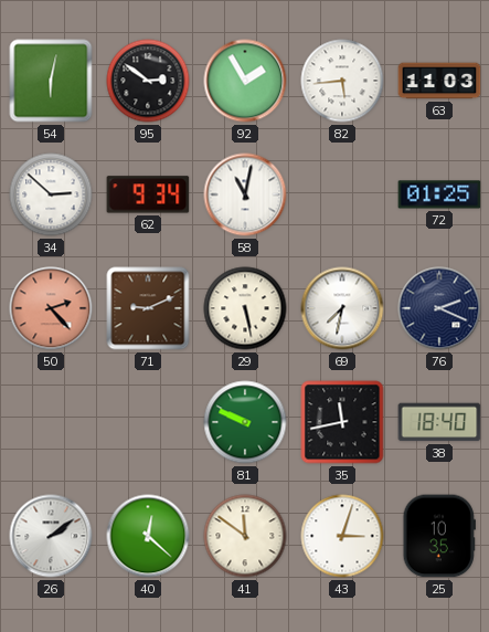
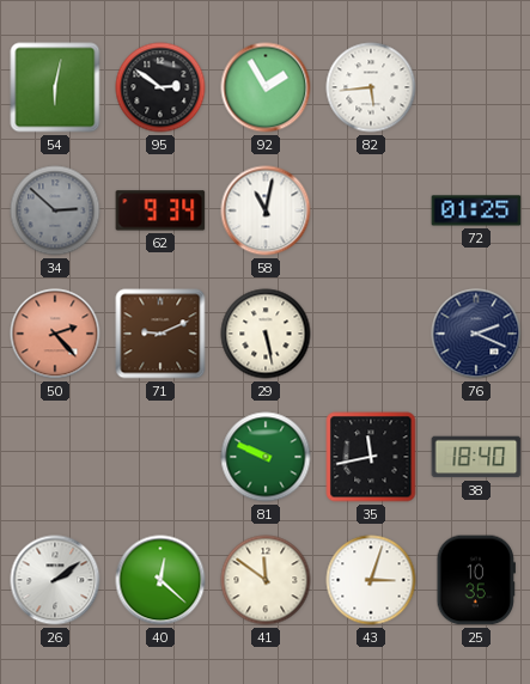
63: 11:03 -> none
34 dial: white -> grey
69: 7:32 -> none
